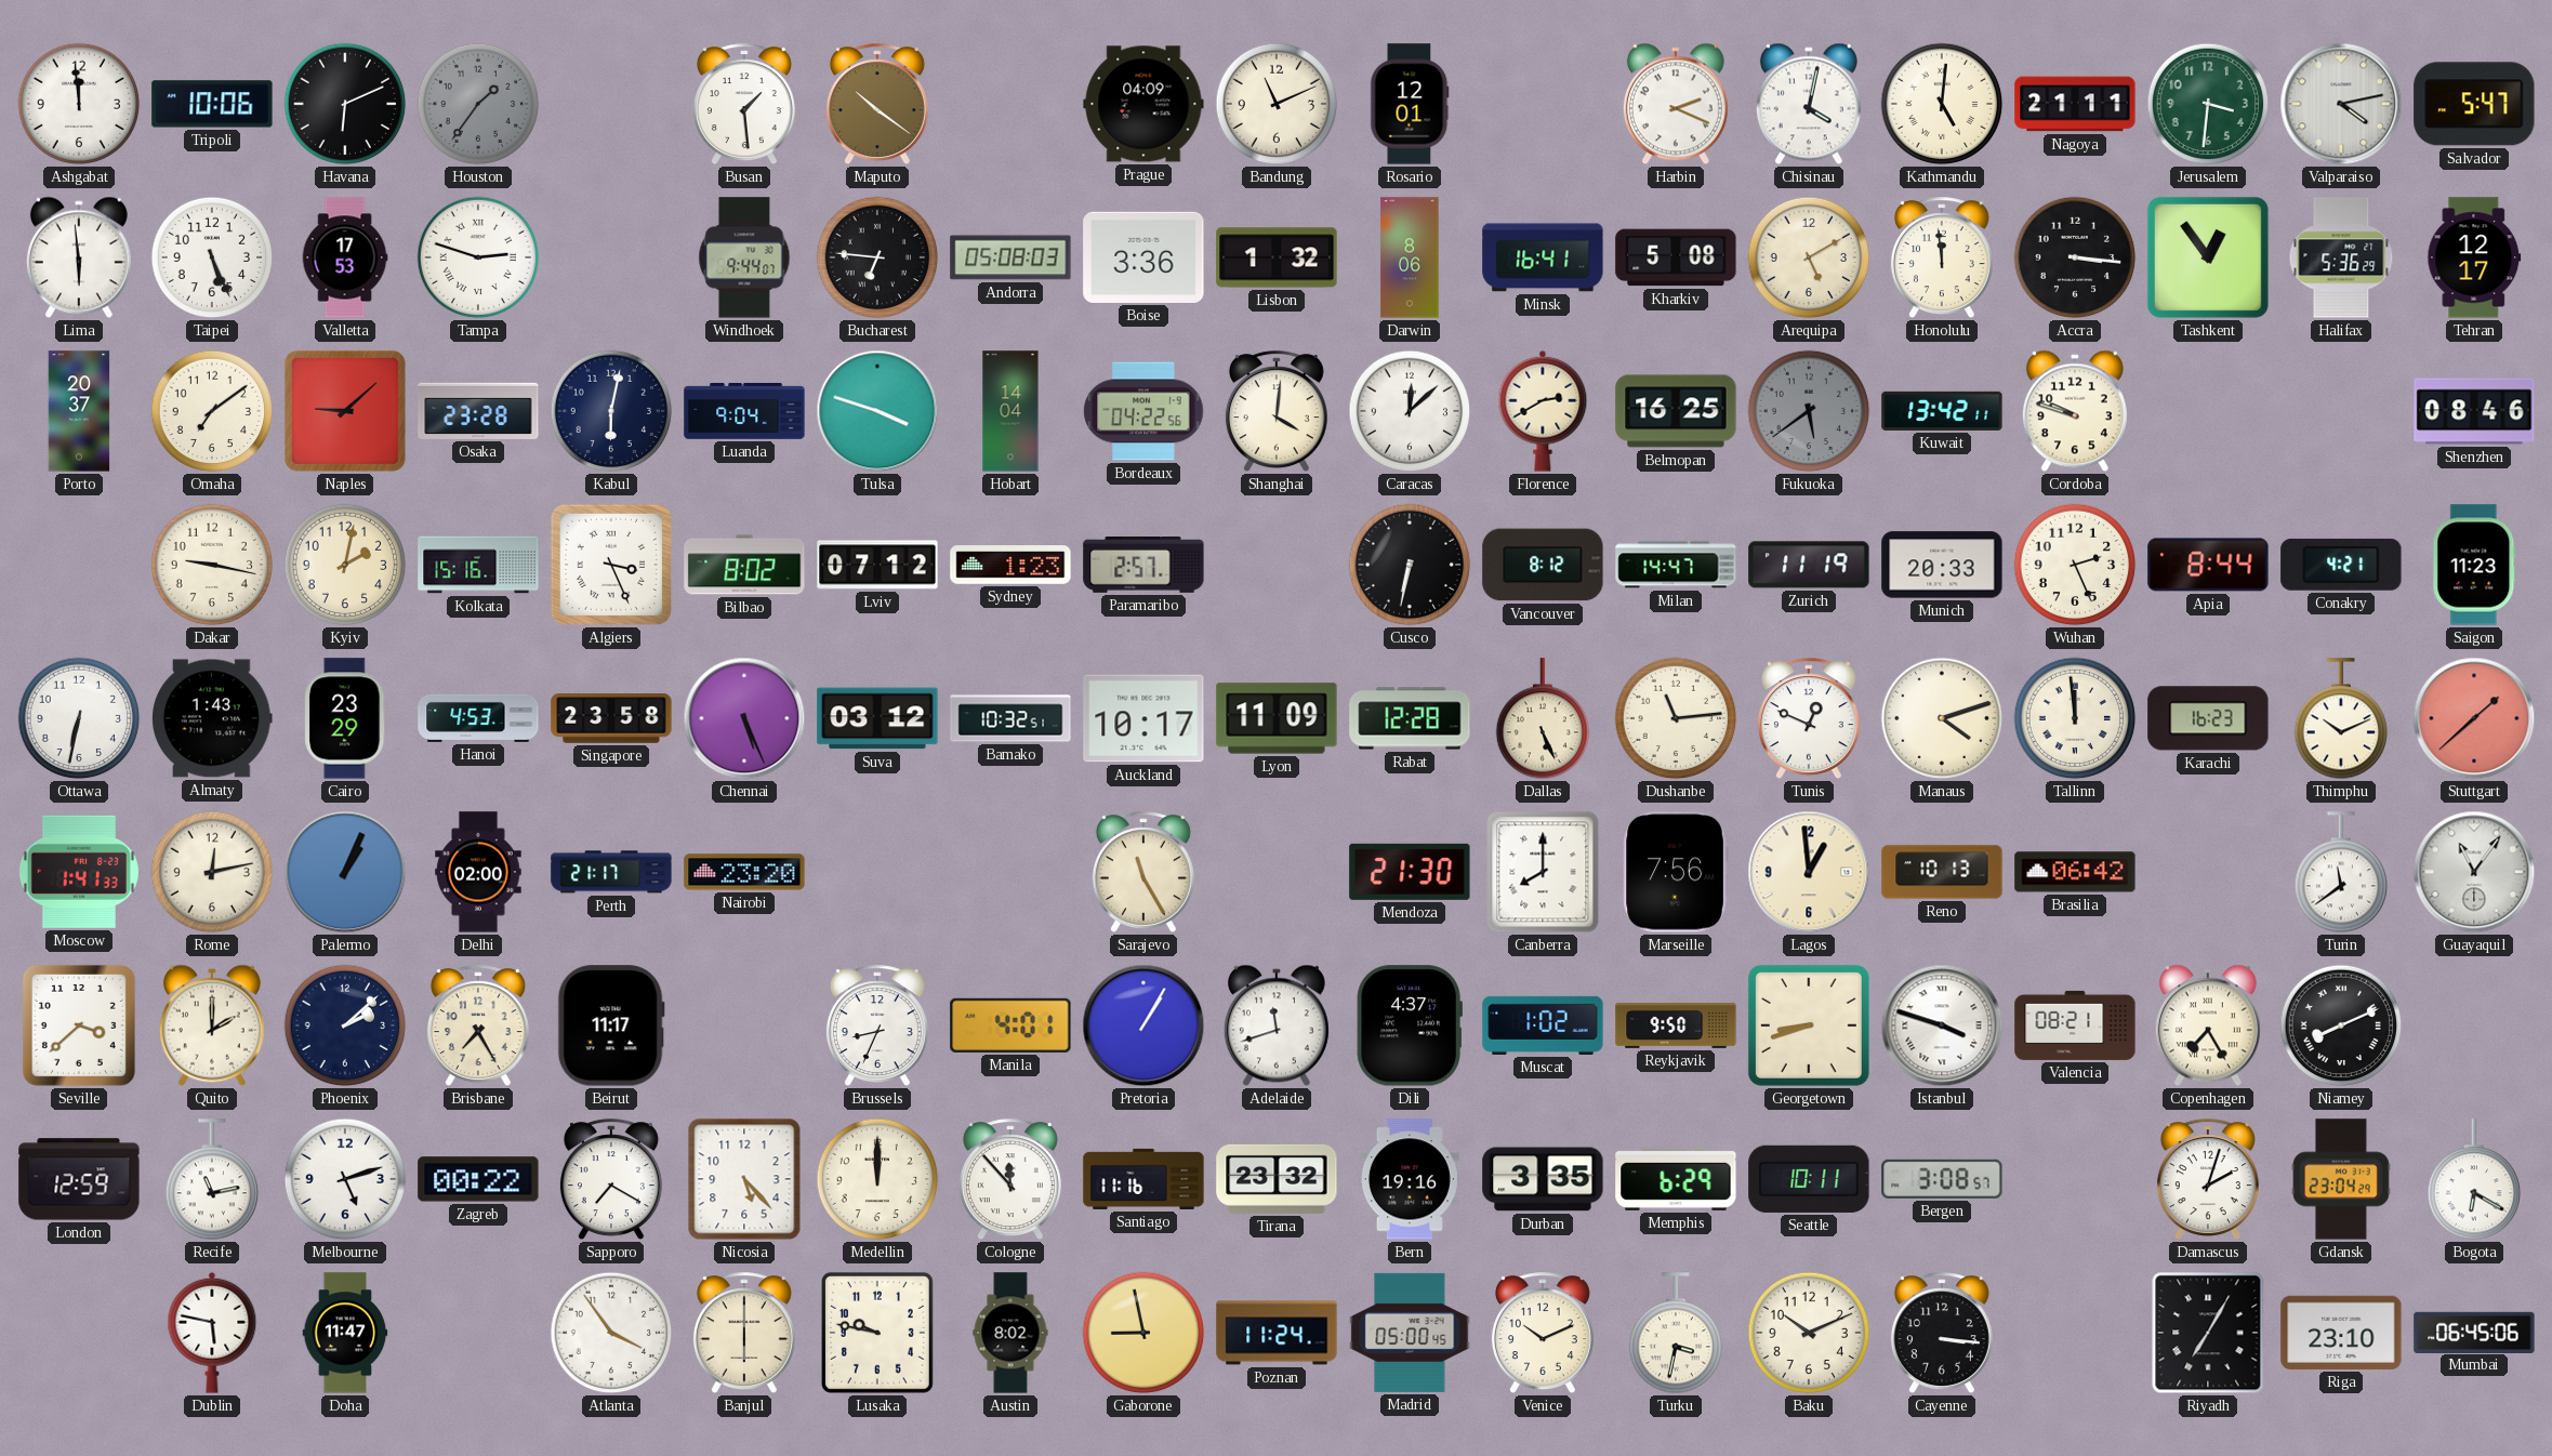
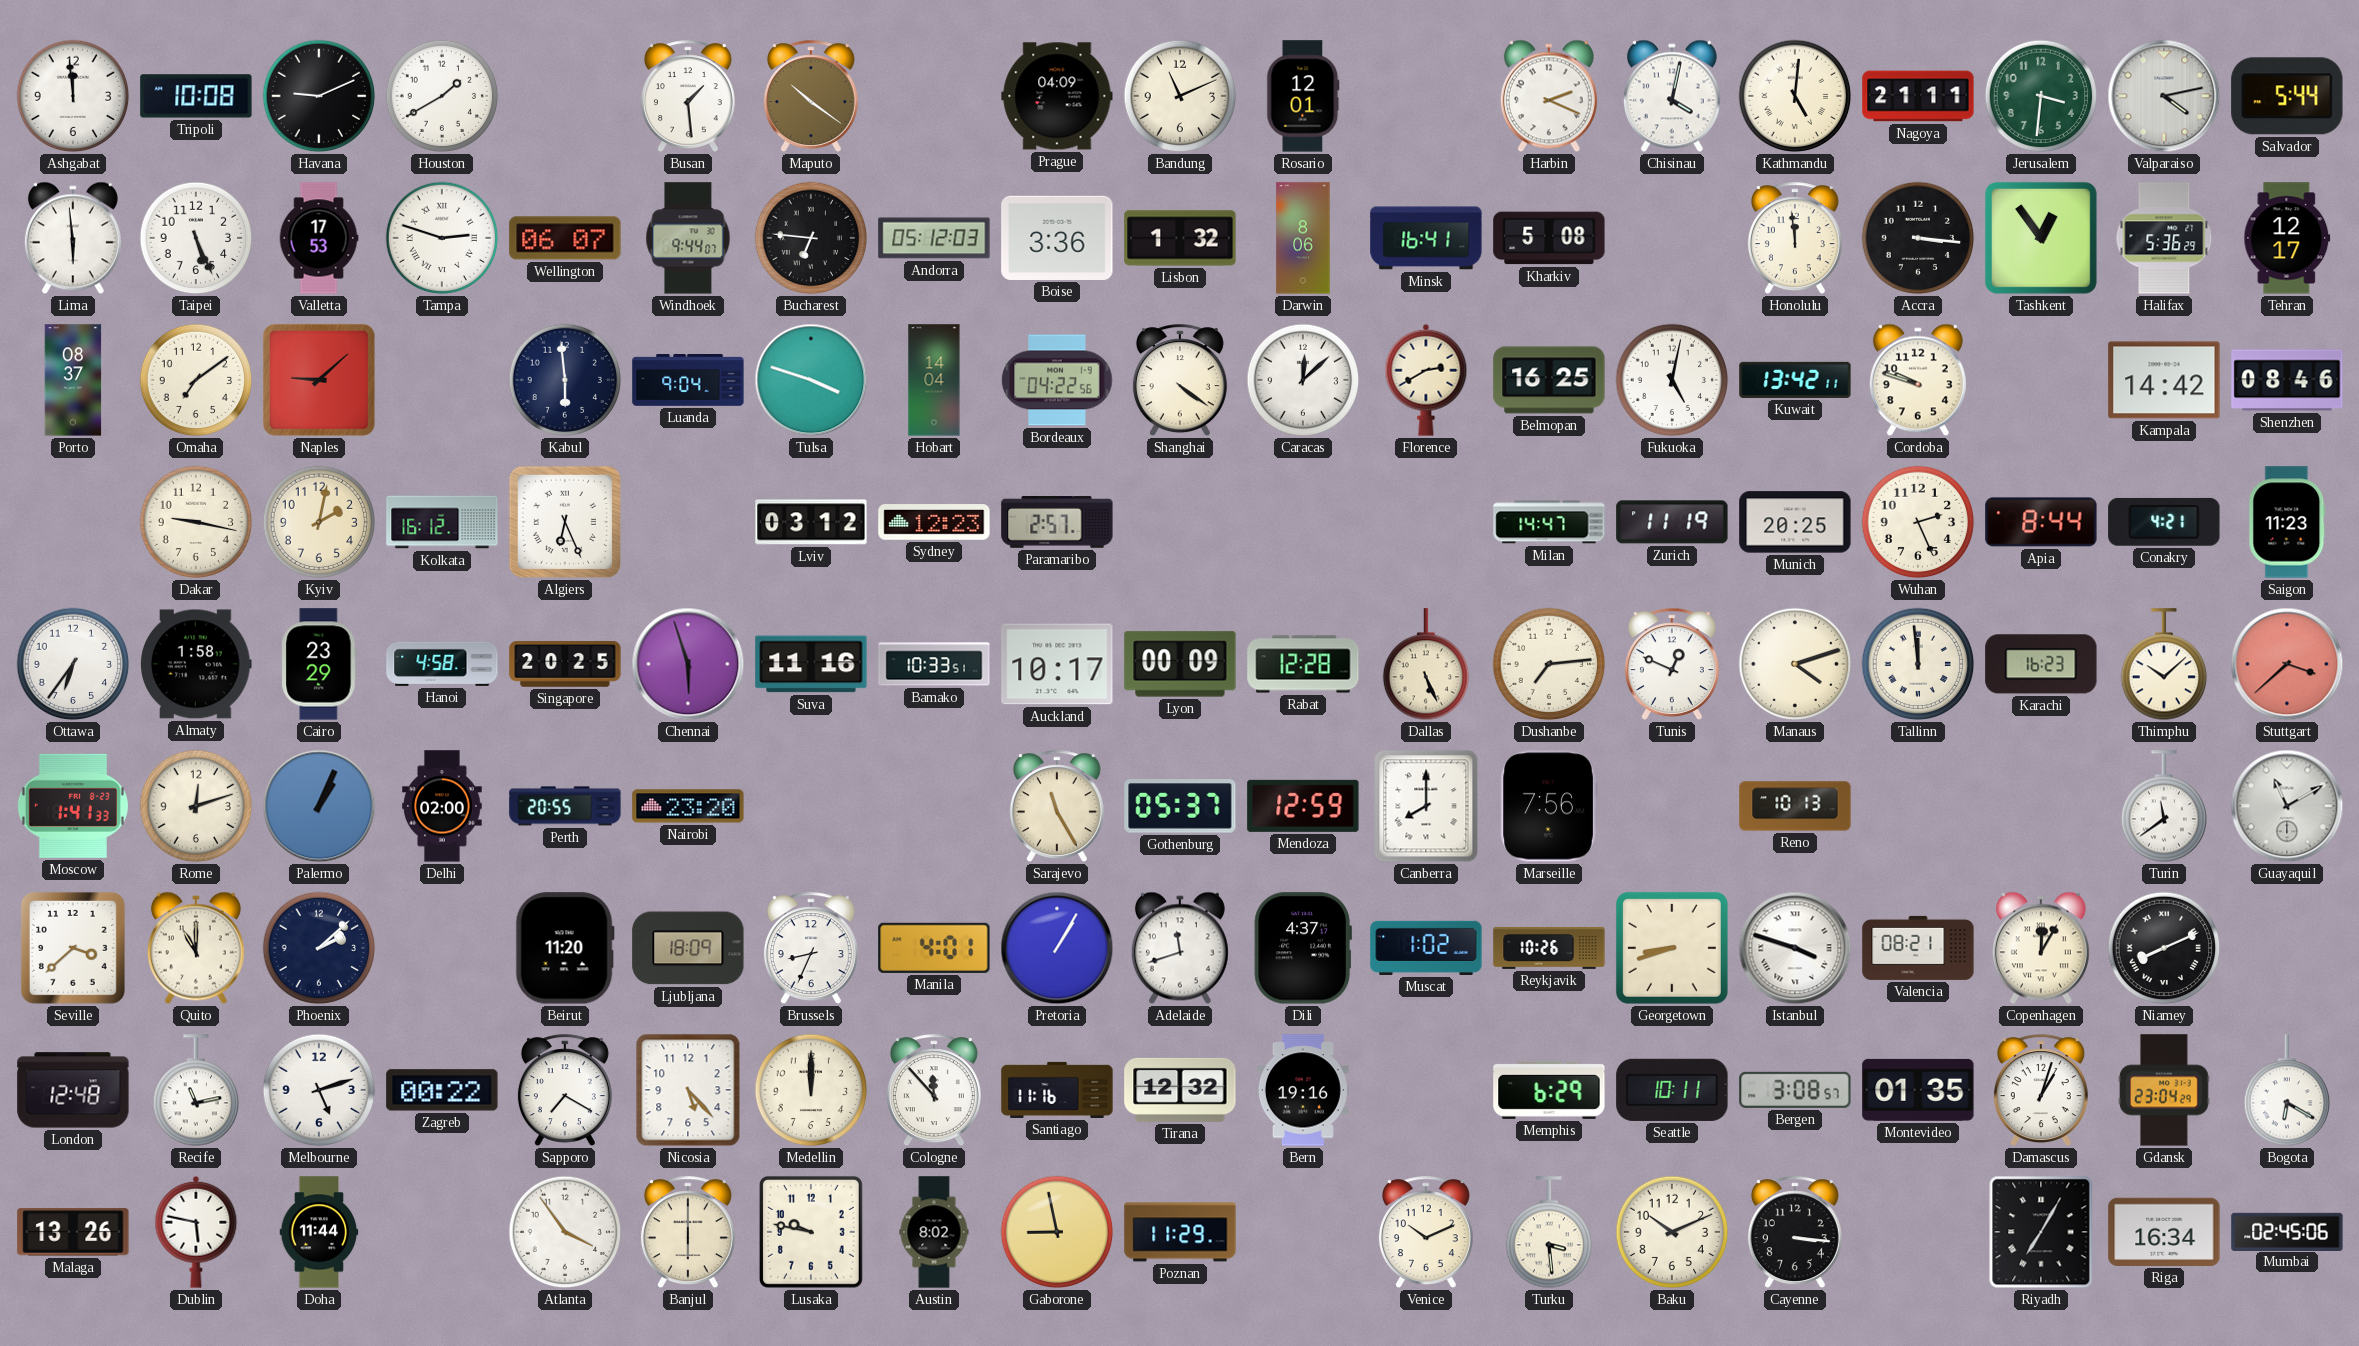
Tripoli: 10:06 -> 10:08
Havana: 6:11 -> 9:11
Houston: 1:36 -> 1:40
Houston dial: grey -> white
Salvador: 5:47 -> 5:44
Wellington: none -> 06:07
Andorra: 05:08 -> 05:12
Arequipa: 5:10 -> none
Porto: 20:37 -> 08:37
Osaka: 23:28 -> none
Kabul: 6:02 -> 5:59
Shanghai: 4:01 -> 4:21
Fukuoka: 5:39 -> 5:02
Fukuoka dial: grey -> white
Kampala: none -> 14:42
Kolkata: 15:16 -> 16:12
Algiers: 3:26 -> 6:26
Bilbao: 8:02 -> none
Lviv: 07:12 -> 03:12
Sydney: 1:23 -> 12:23
Cusco: 6:32 -> none
Vancouver: 8:12 -> none
Munich: 20:33 -> 20:25
Ottawa: 6:32 -> 6:36
Almaty: 1:43 -> 1:58
Hanoi: 4:53 -> 4:58
Singapore: 23:58 -> 20:25
Chennai: 5:26 -> 5:57
Suva: 03:12 -> 11:16
Bamako: 10:32 -> 10:33
Lyon: 11:09 -> 00:09
Dushanbe: 11:14 -> 7:14
Thimphu: 10:11 -> 10:08
Stuttgart: 1:38 -> 3:38
Rome: 12:13 -> 12:12
Perth: 21:17 -> 20:55
Gothenburg: none -> 05:37
Mendoza: 21:30 -> 12:59
Lagos: 12:59 -> none
Brasilia: 06:42 -> none
Guayaquil: 11:06 -> 11:10
Quito: 2:00 -> 11:00
Brisbane: 7:25 -> none
Beirut: 11:17 -> 11:20
Ljubljana: none -> 18:09
Reykjavik: 9:50 -> 10:26
Copenhagen: 7:25 -> 12:05
London: 12:59 -> 12:48
Tirana: 23:32 -> 12:32
Durban: 3:35 -> none
Montevideo: none -> 01:35
Damascus: 2:03 -> 1:03
Malaga: none -> 13:26
Doha: 11:47 -> 11:44
Poznan: 11:24 -> 11:29
Madrid: 05:00 -> none
Turku: 3:32 -> 3:29
Riga: 23:10 -> 16:34
Mumbai: 06:45 -> 02:45
